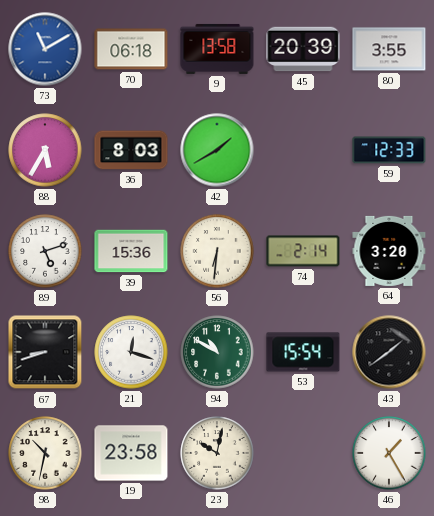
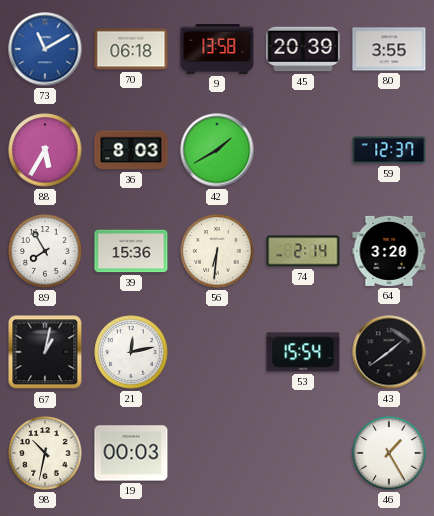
59: 12:33 -> 12:37
89: 5:12 -> 7:55
67: 8:42 -> 1:02
21: 12:18 -> 12:13
94: 10:50 -> none
19: 23:58 -> 00:03
23: 10:02 -> none
